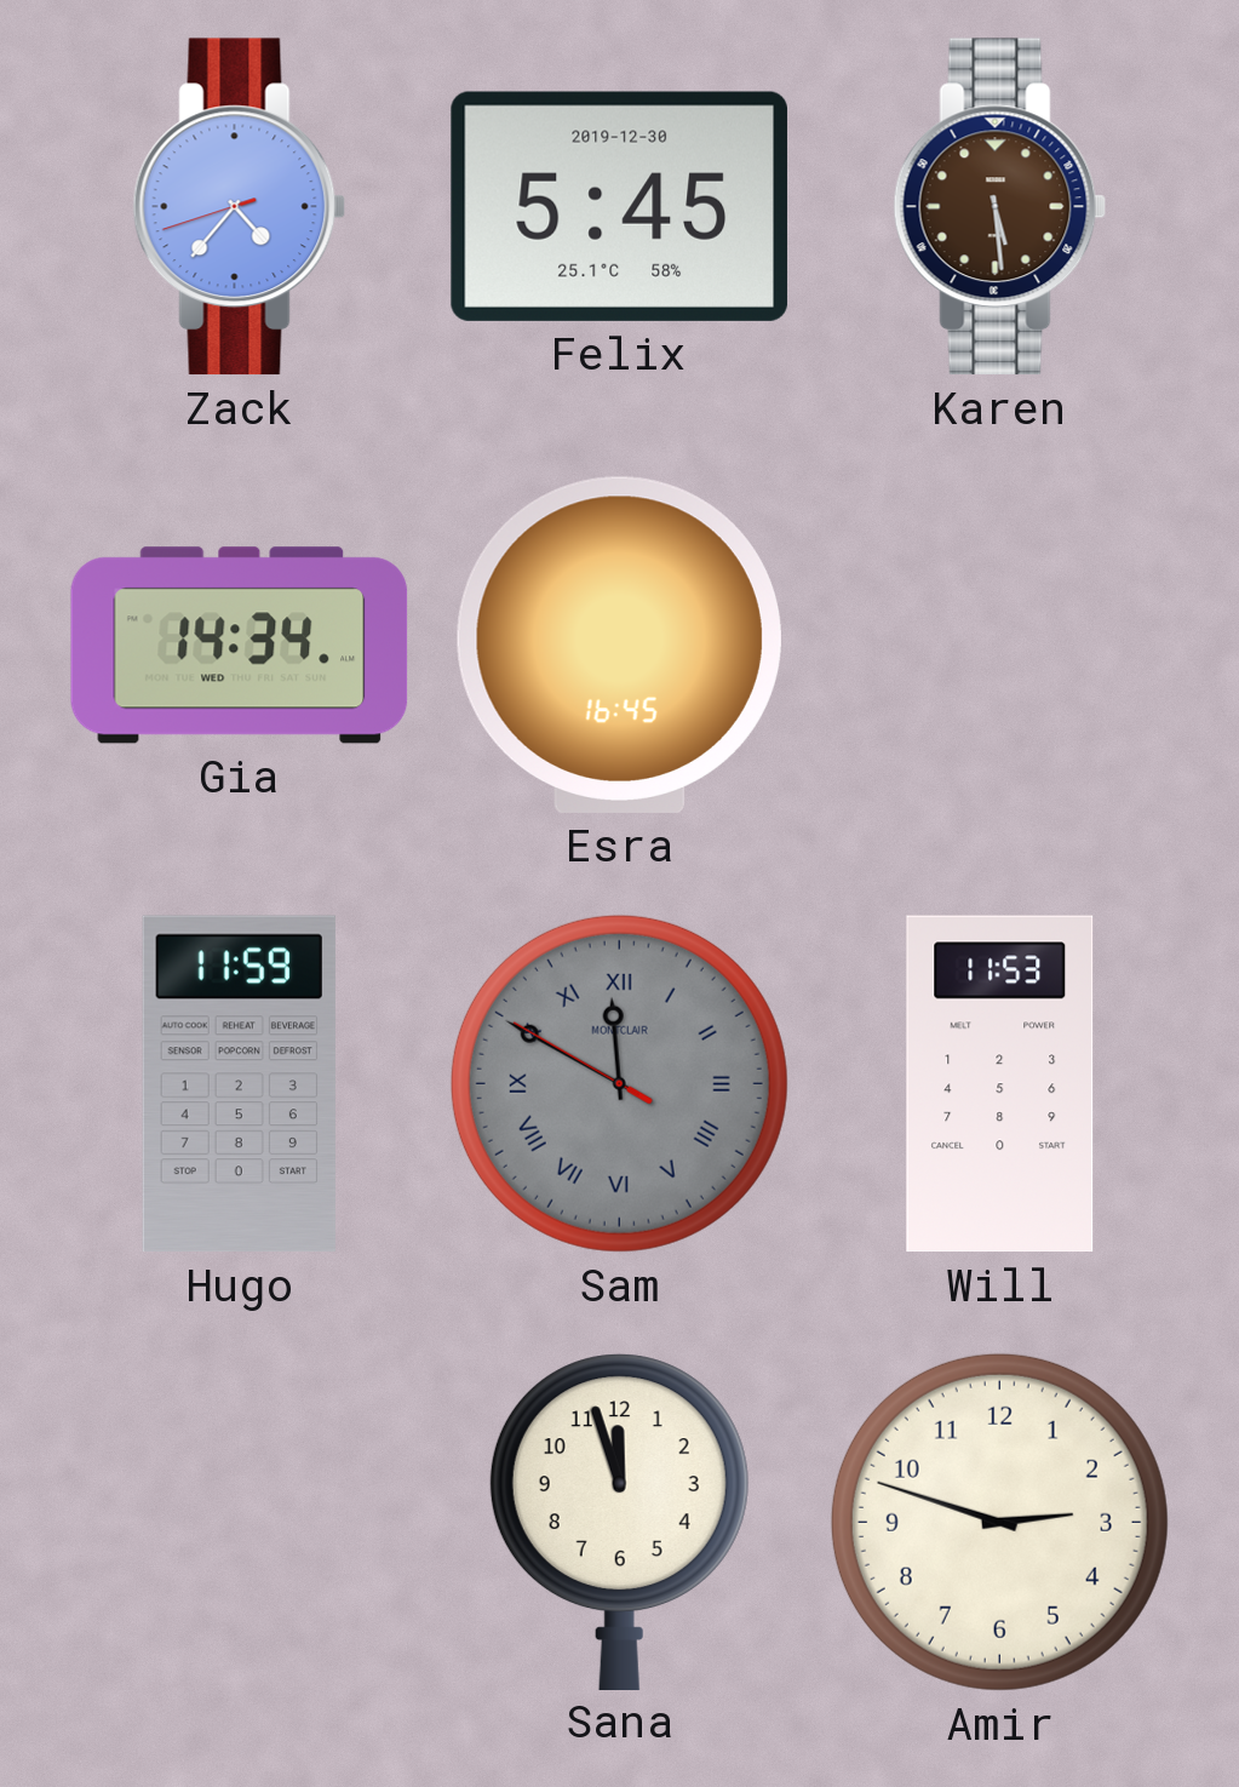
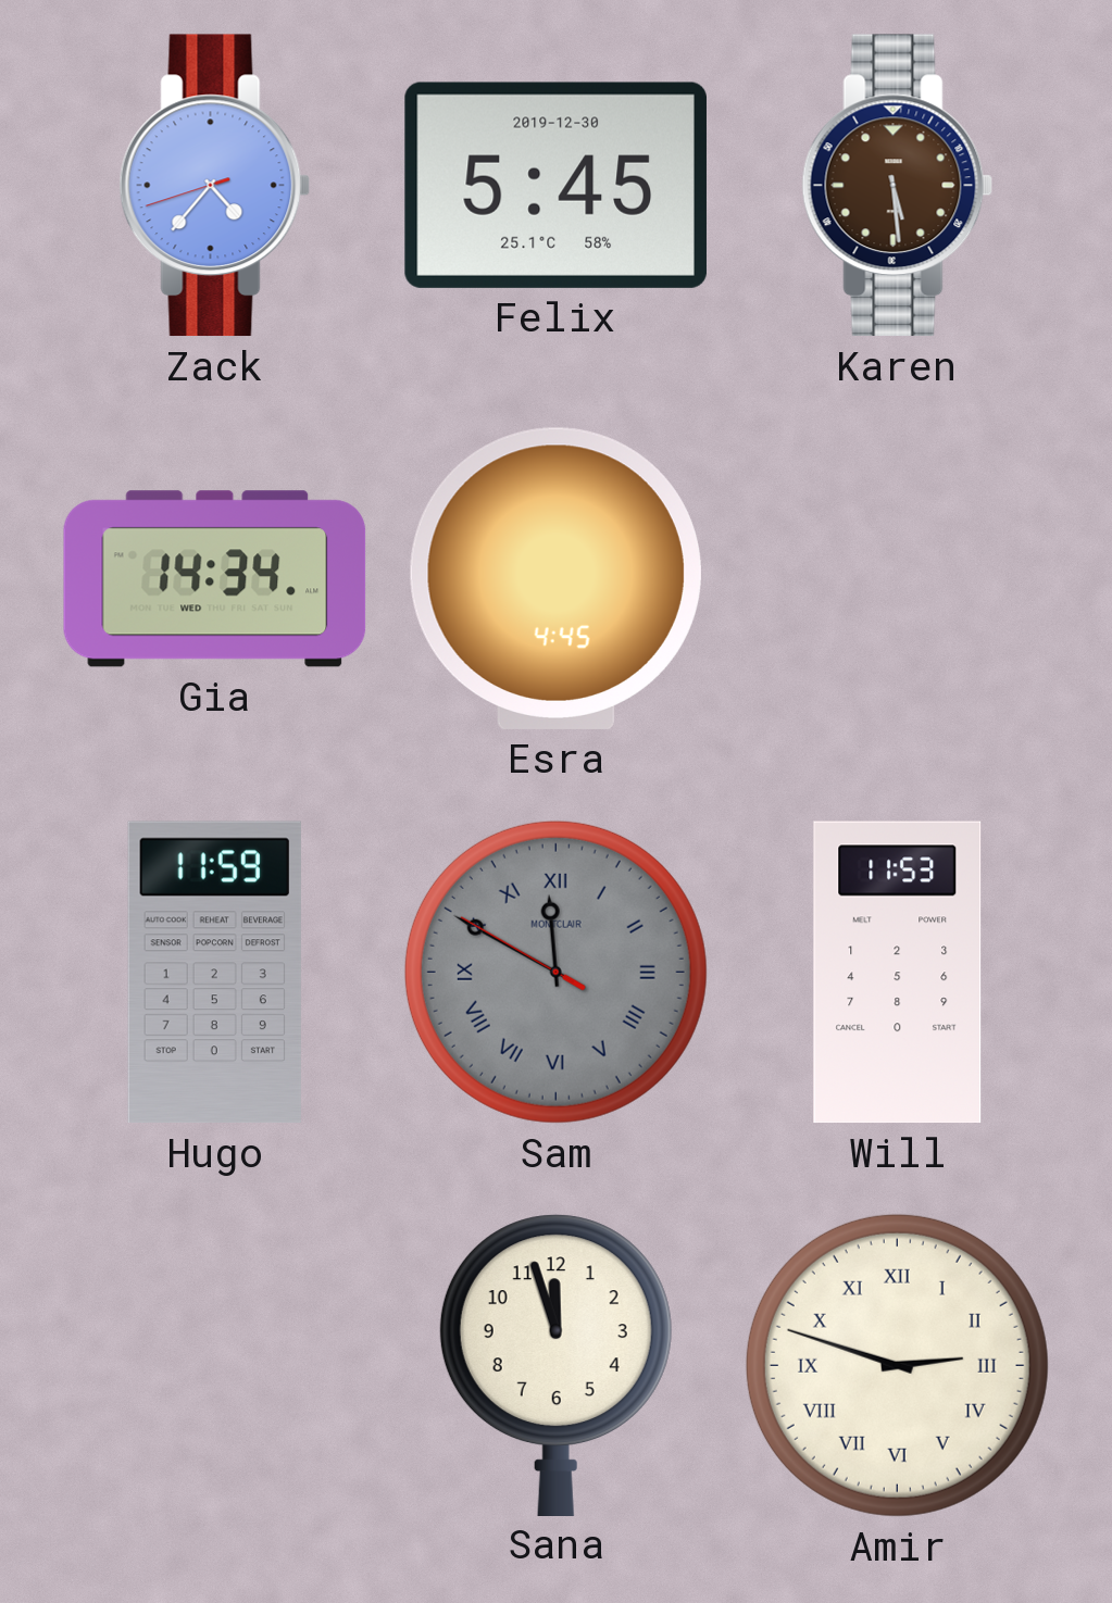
Esra: 16:45 -> 4:45
Amir numerals: Arabic -> Roman
